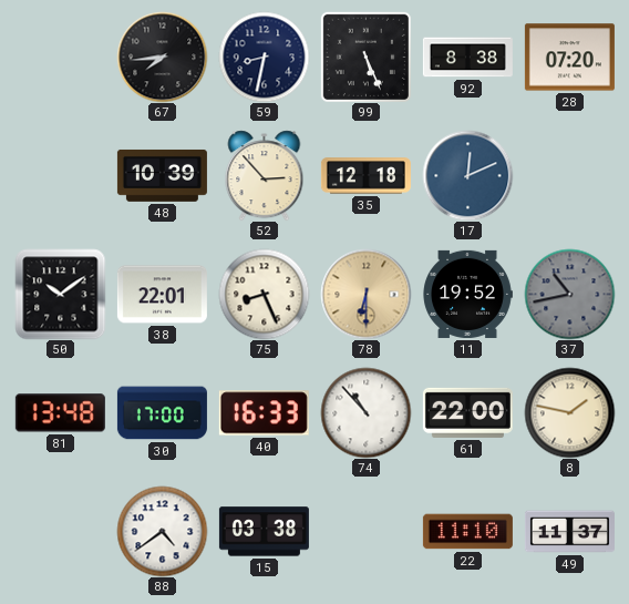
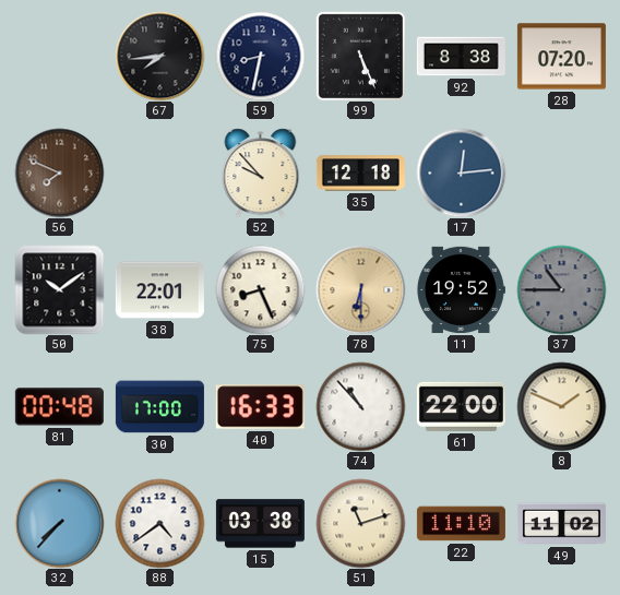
56: none -> 7:49
48: 10:39 -> none
52: 2:53 -> 9:53
17: 12:11 -> 12:14
37: 10:43 -> 10:45
81: 13:48 -> 00:48
8: 1:47 -> 1:49
32: none -> 7:37
51: none -> 11:12
49: 11:37 -> 11:02
